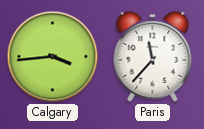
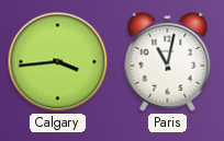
Paris: 11:37 -> 11:02
